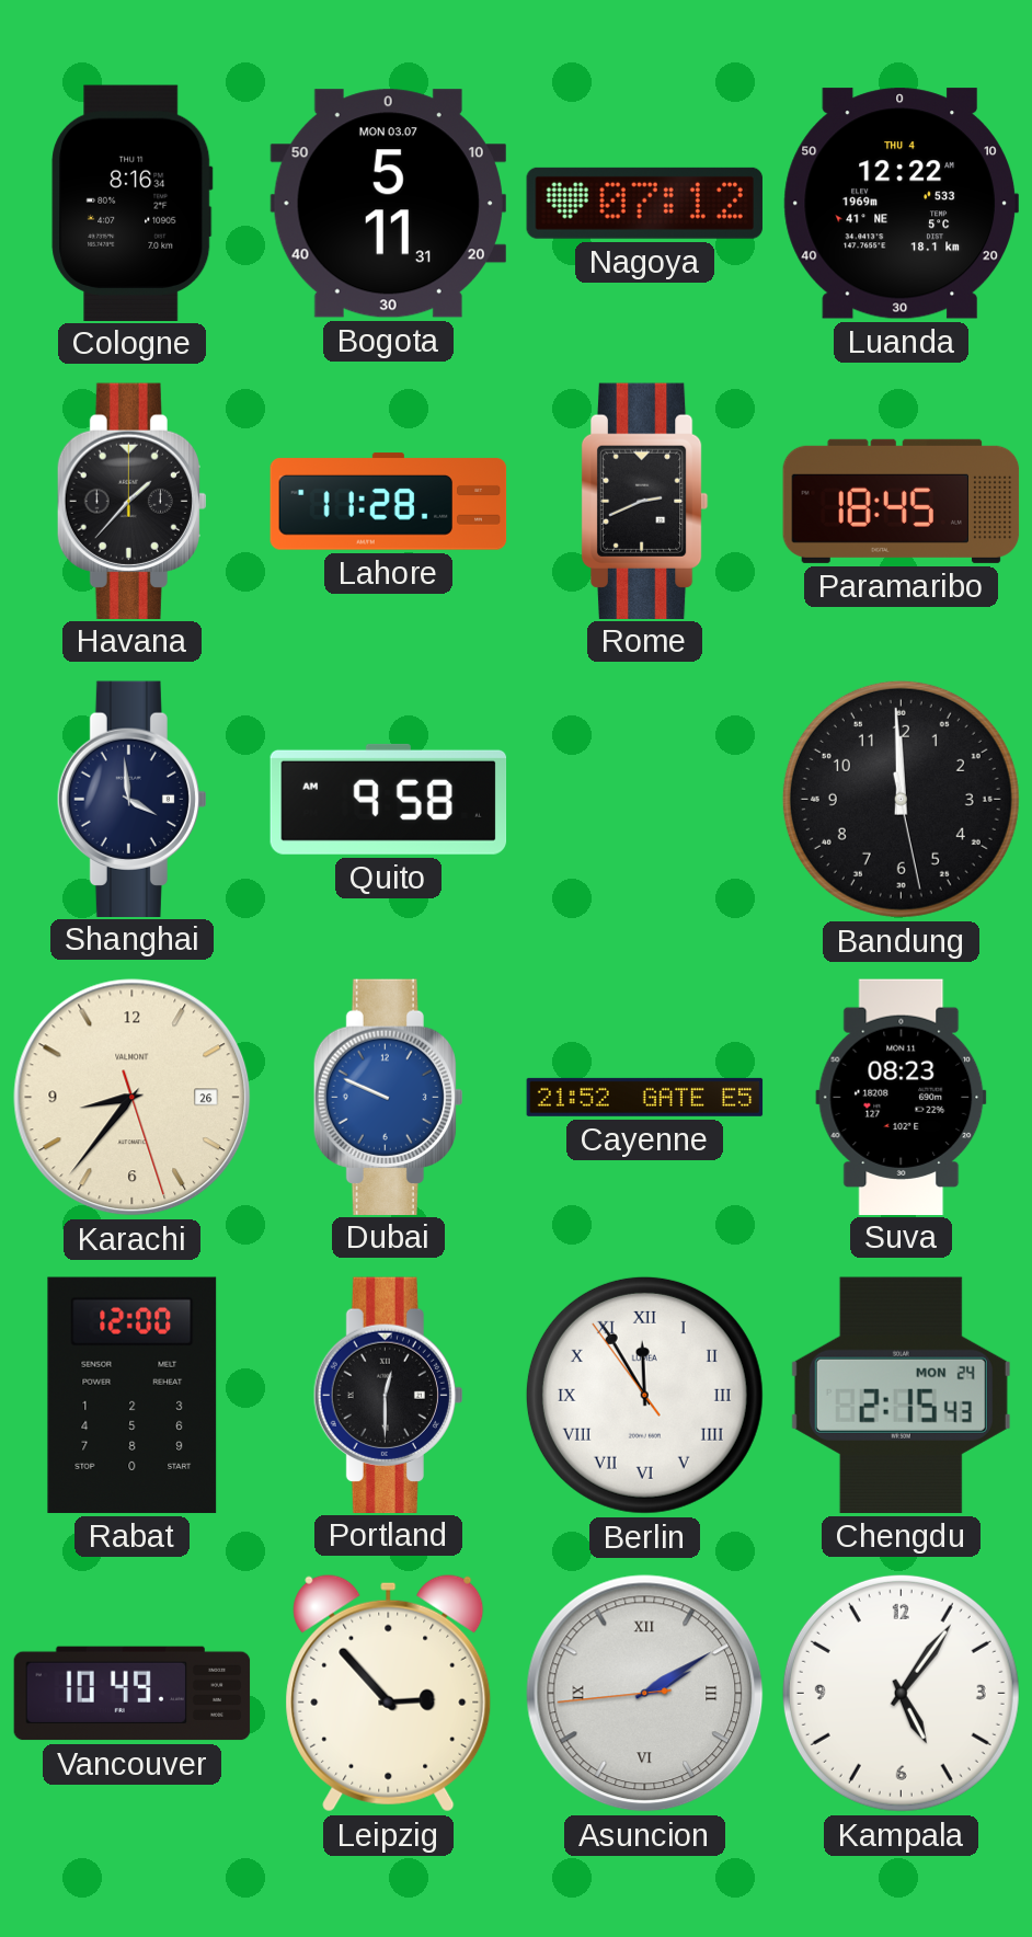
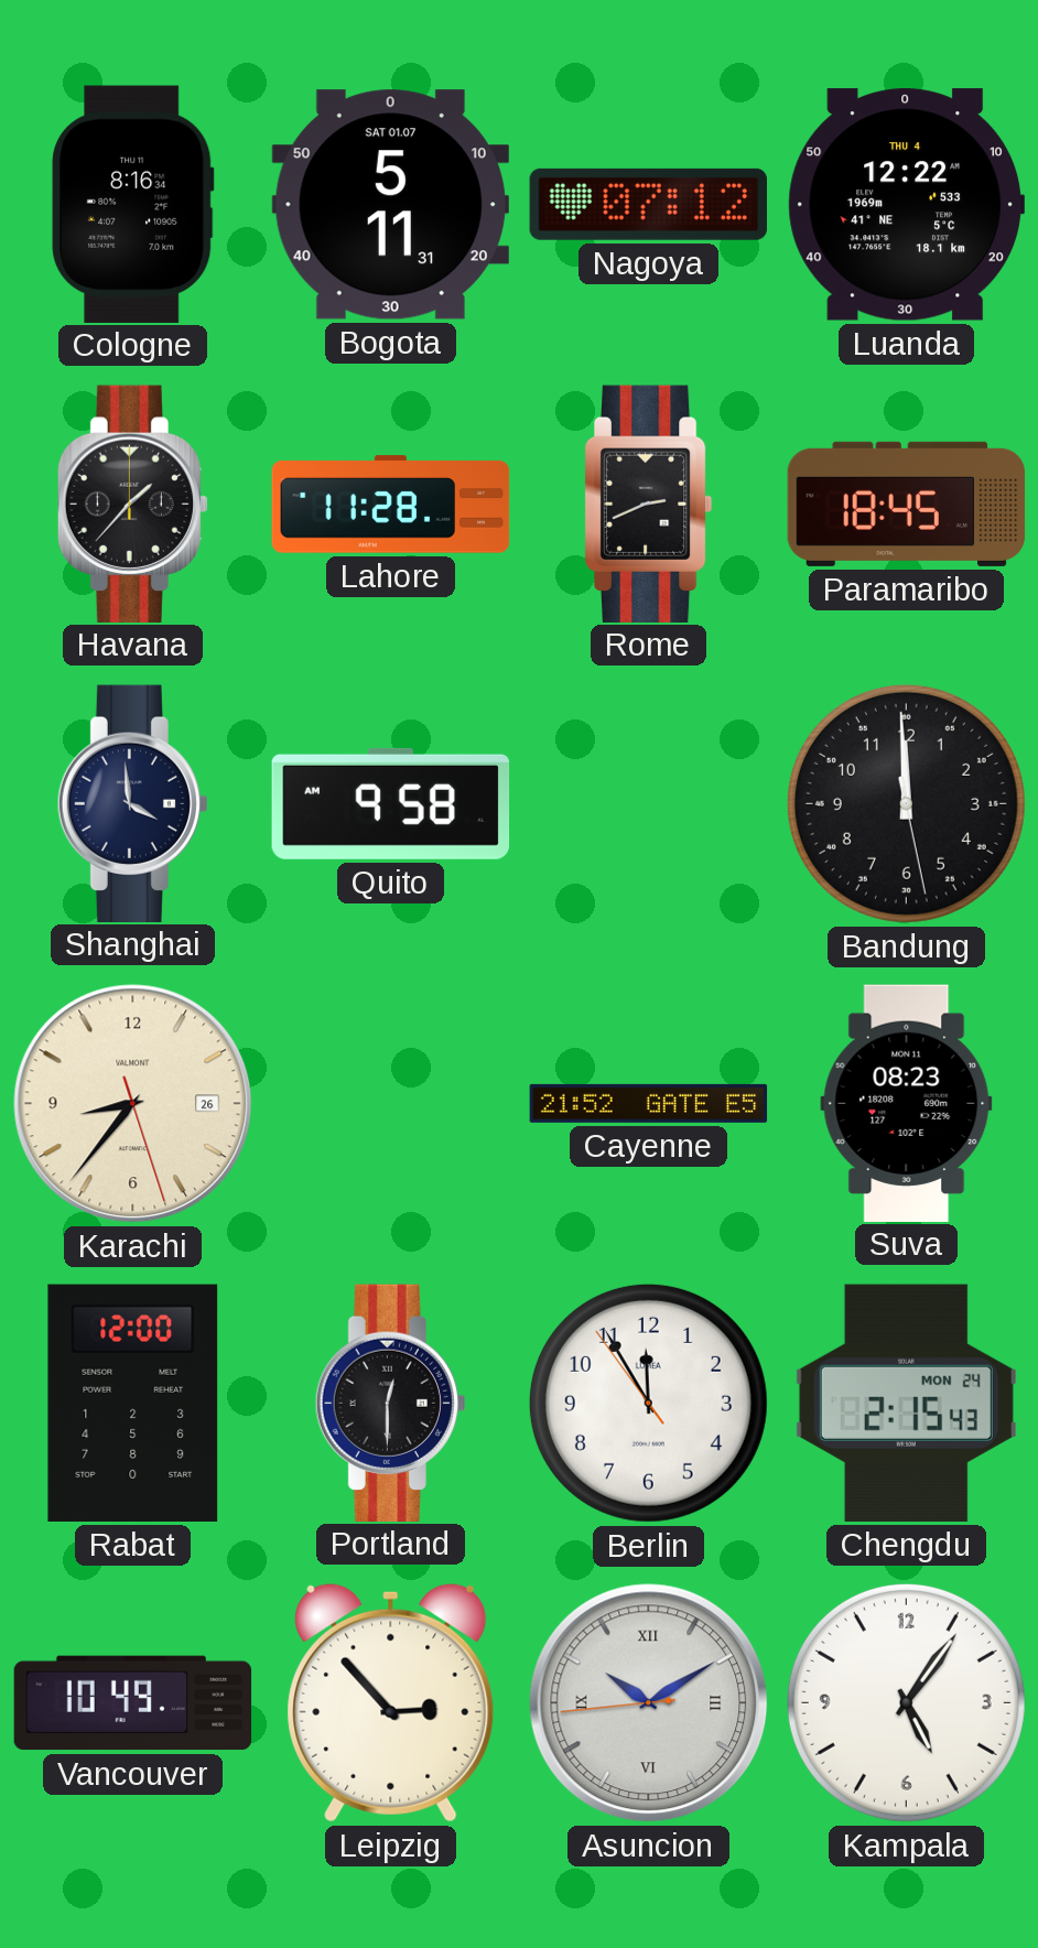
Bogota date: MON 03.07 -> SAT 01.07
Dubai: 9:49 -> none
Berlin numerals: Roman -> Arabic
Asuncion: 2:09 -> 10:09
